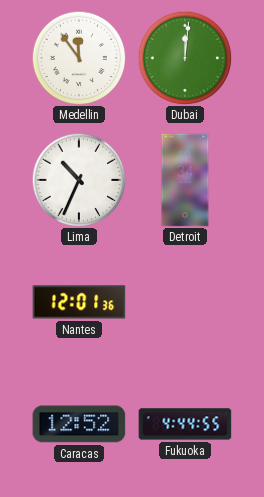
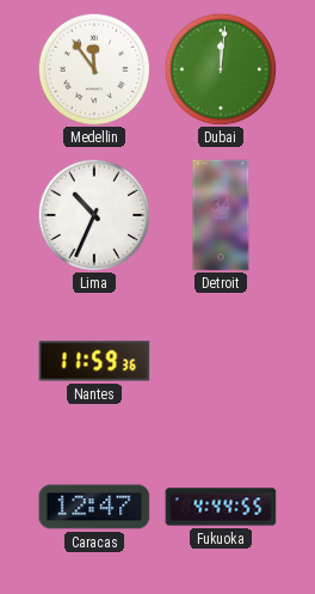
Nantes: 12:01 -> 11:59
Caracas: 12:52 -> 12:47
